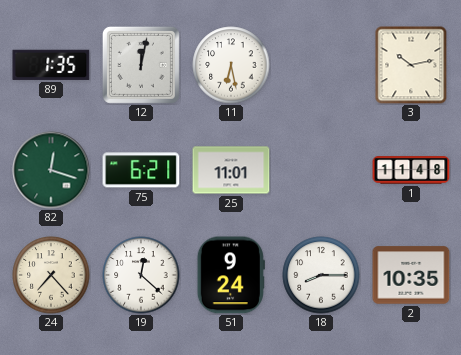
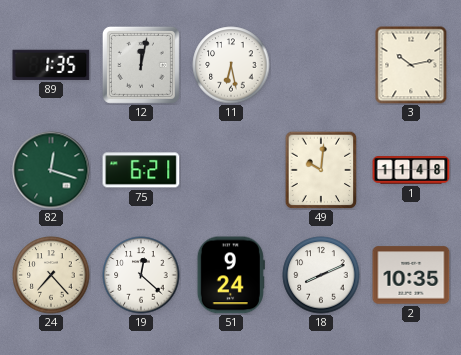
25: 11:01 -> none
49: none -> 10:01
18: 8:15 -> 8:11
